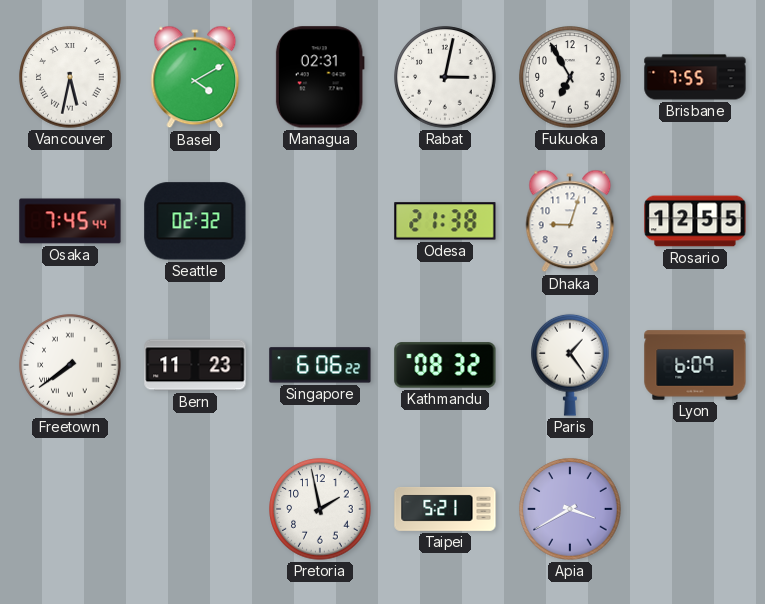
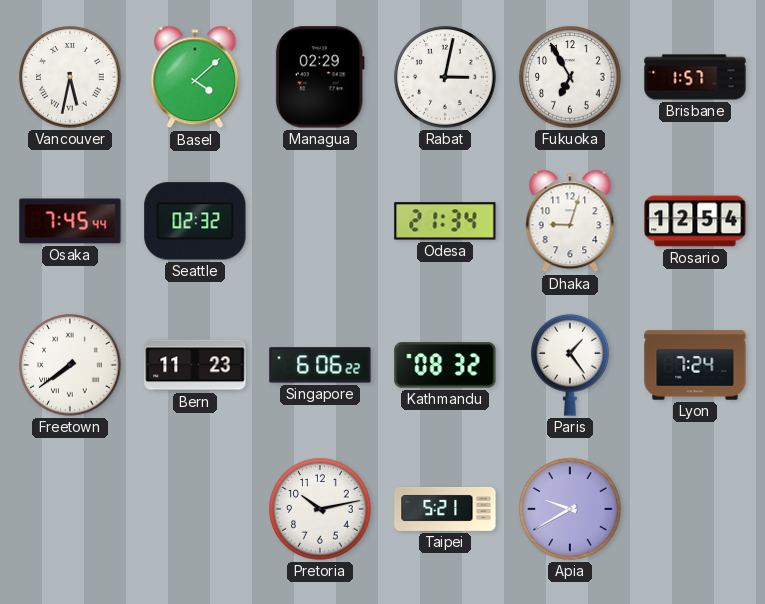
Basel: 4:10 -> 4:08
Managua: 02:31 -> 02:29
Brisbane: 7:55 -> 1:57
Odesa: 21:38 -> 21:34
Rosario: 12:55 -> 12:54
Lyon: 6:09 -> 7:24
Pretoria: 1:58 -> 10:13
Apia: 3:40 -> 9:40
